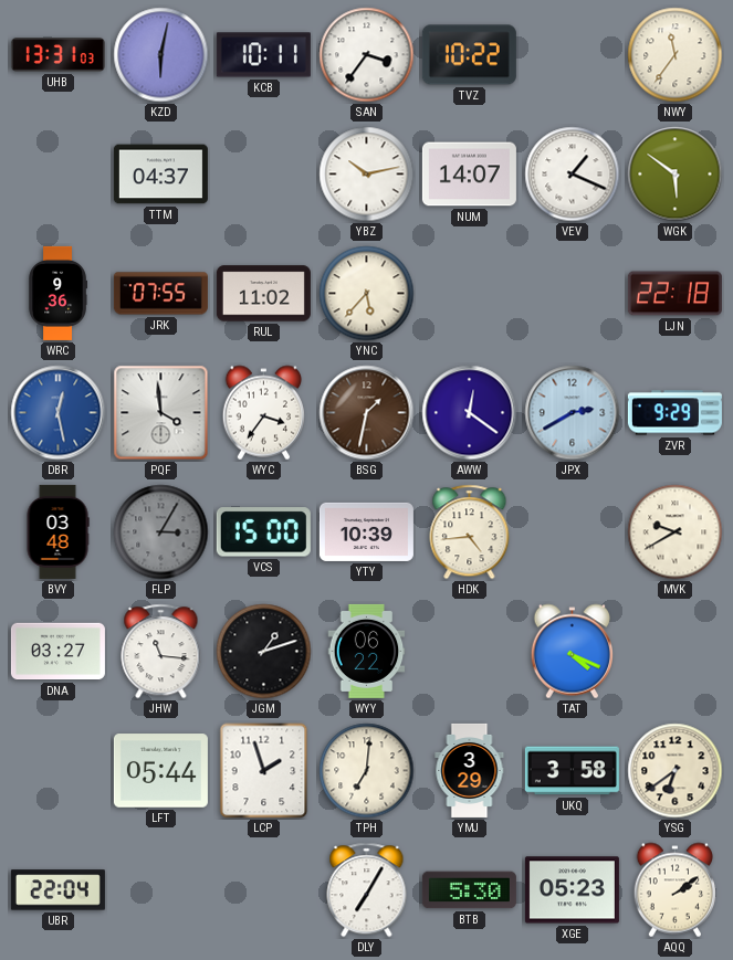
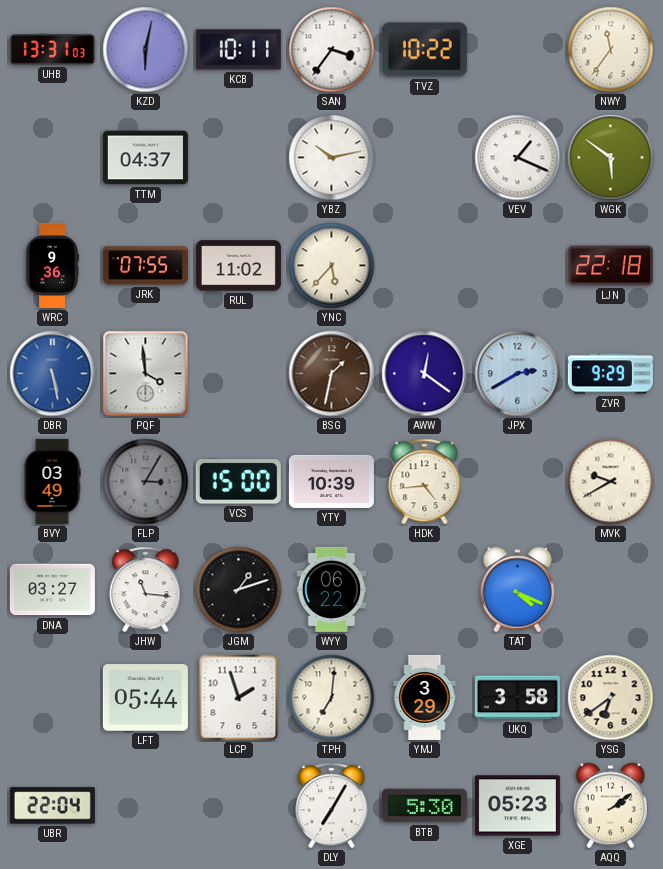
NUM: 14:07 -> none
DBR: 12:28 -> 5:28
WYC: 3:36 -> none
BVY: 03:48 -> 03:49
